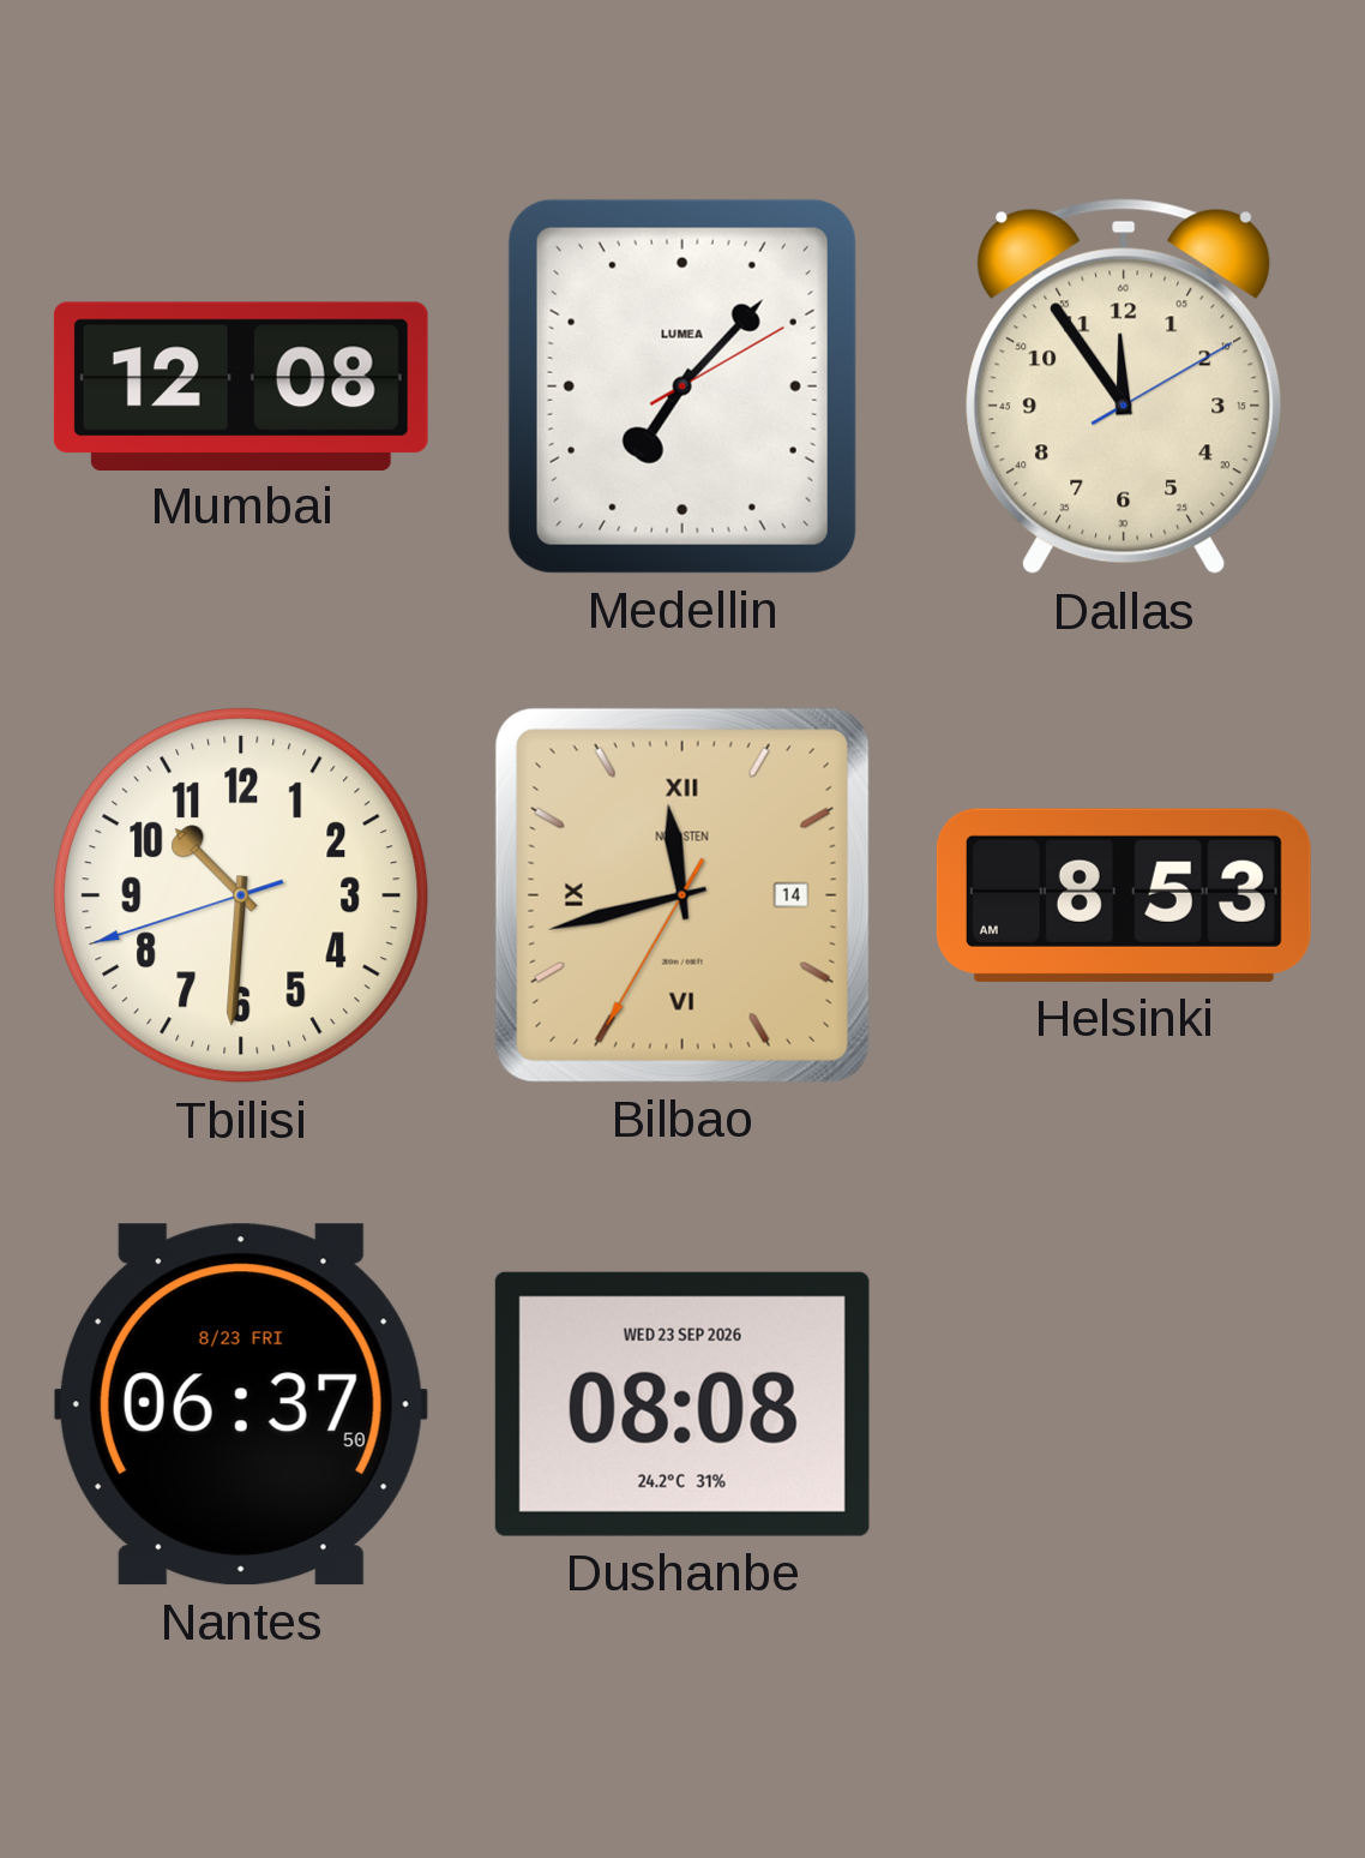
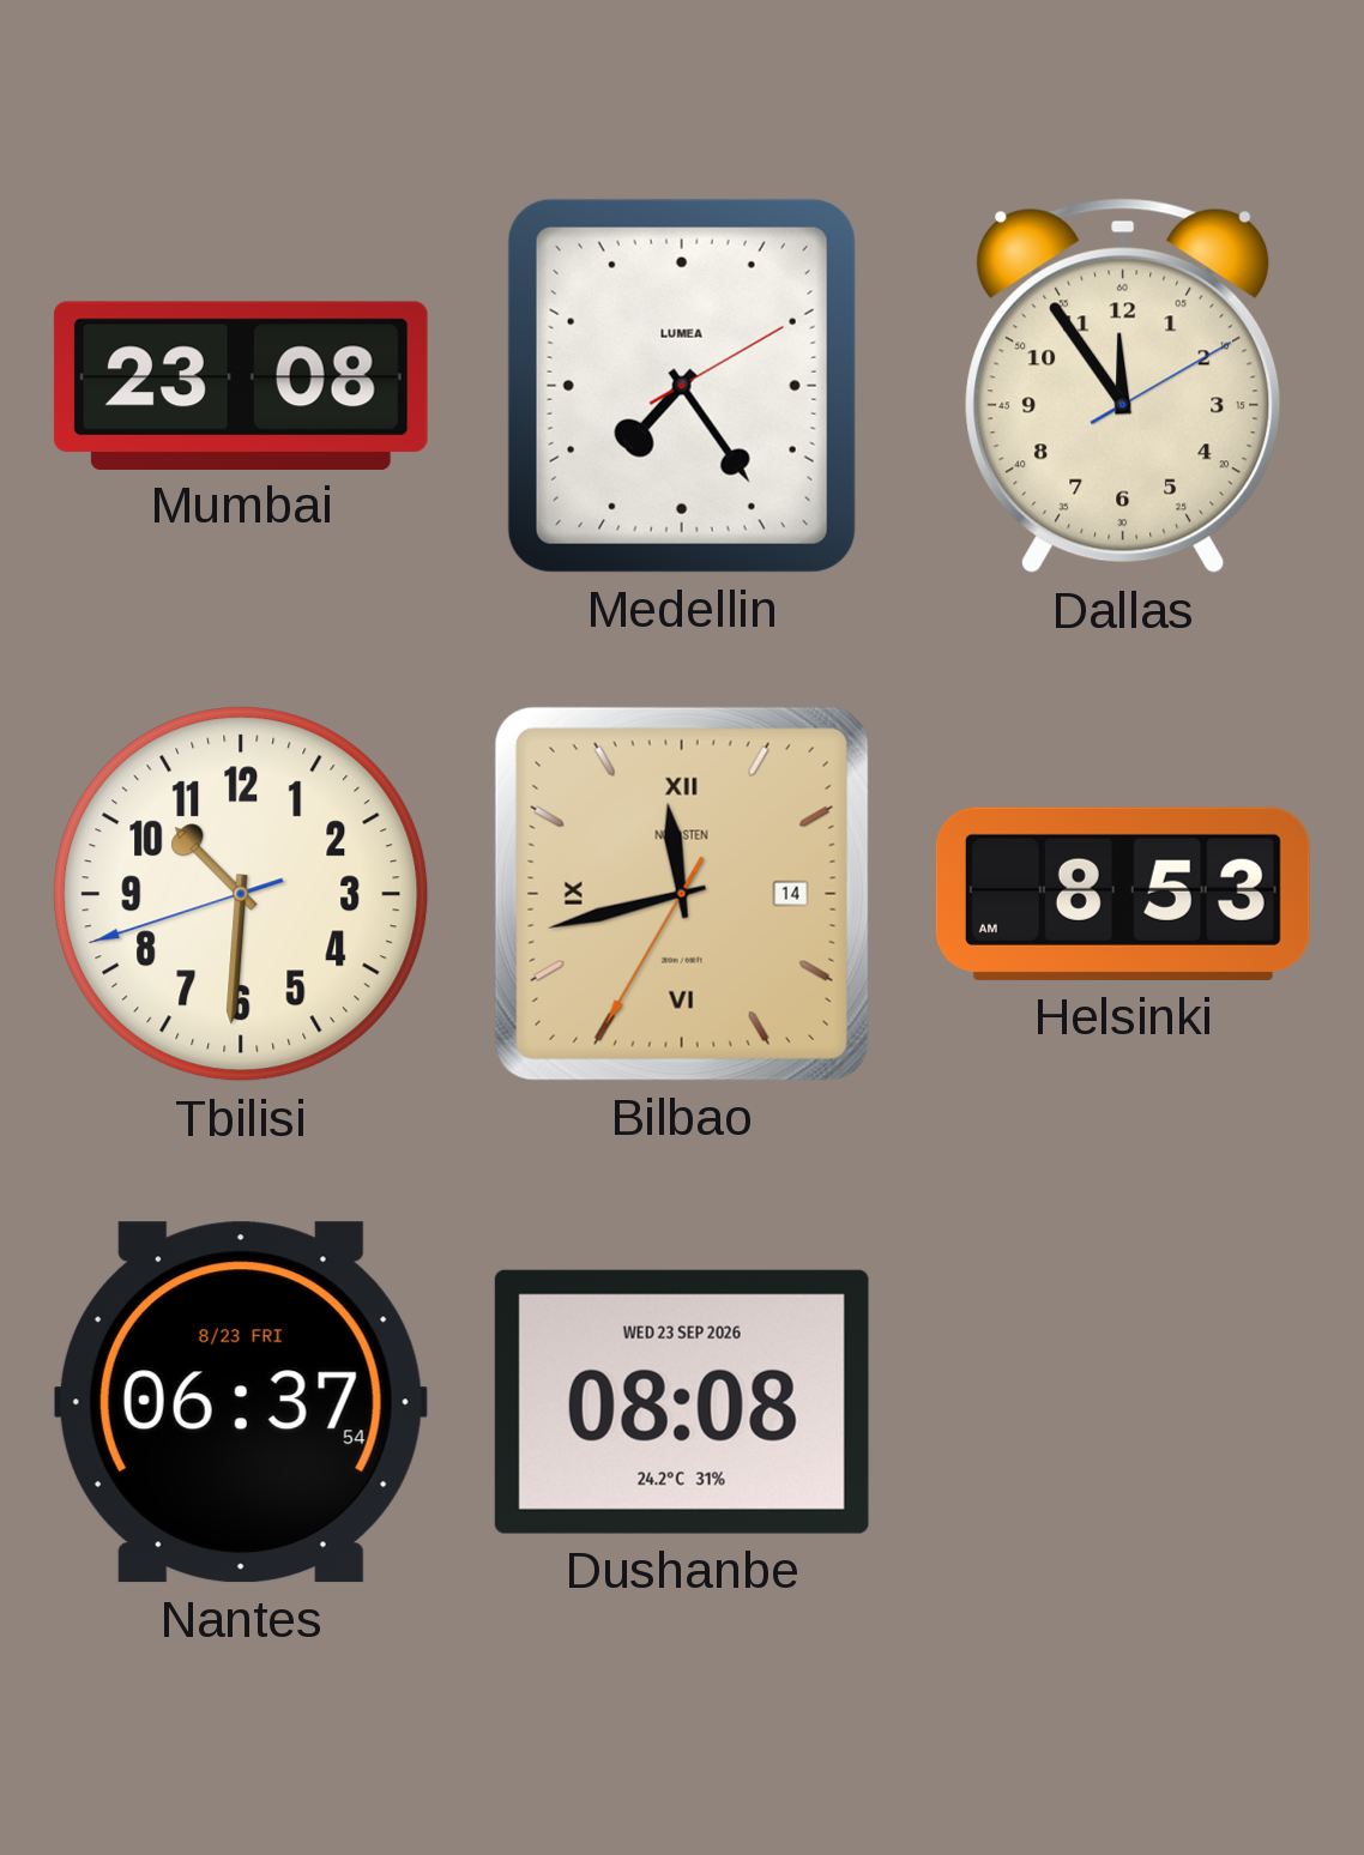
Mumbai: 12:08 -> 23:08
Medellin: 7:07 -> 7:24
Nantes: 06:37:50 -> 06:37:54
